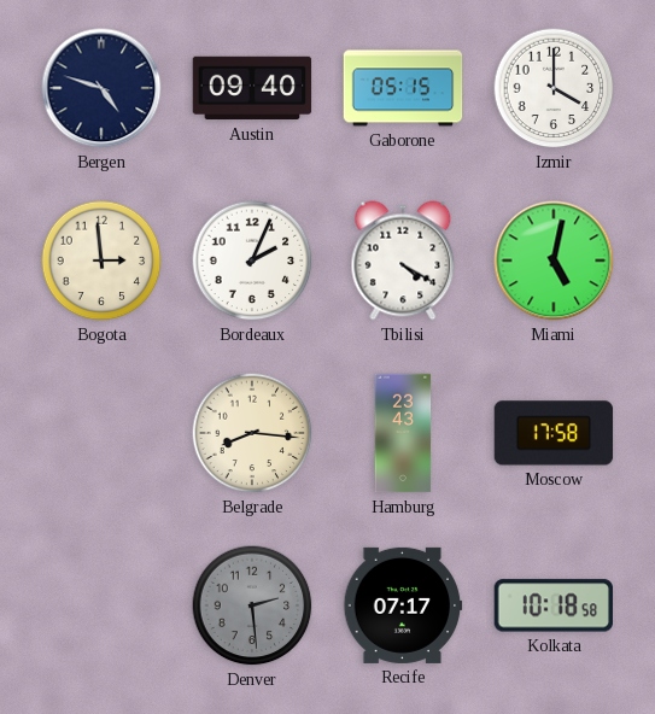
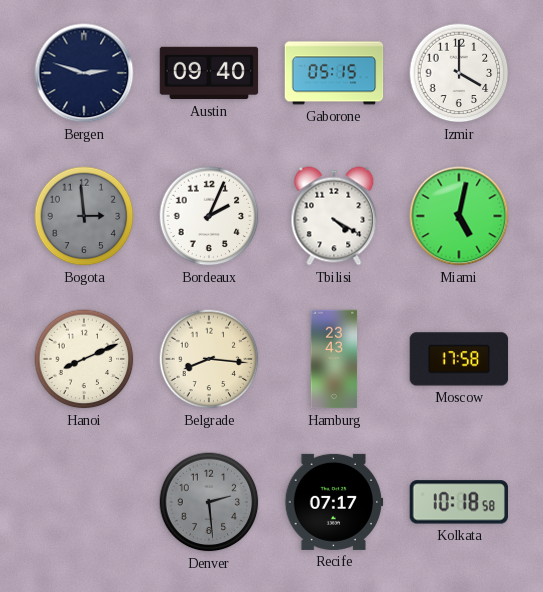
Bergen: 4:48 -> 2:48
Bogota dial: cream -> grey
Hanoi: none -> 8:11
